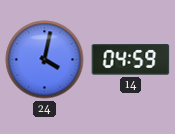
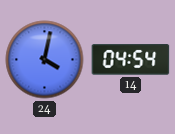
14: 04:59 -> 04:54
